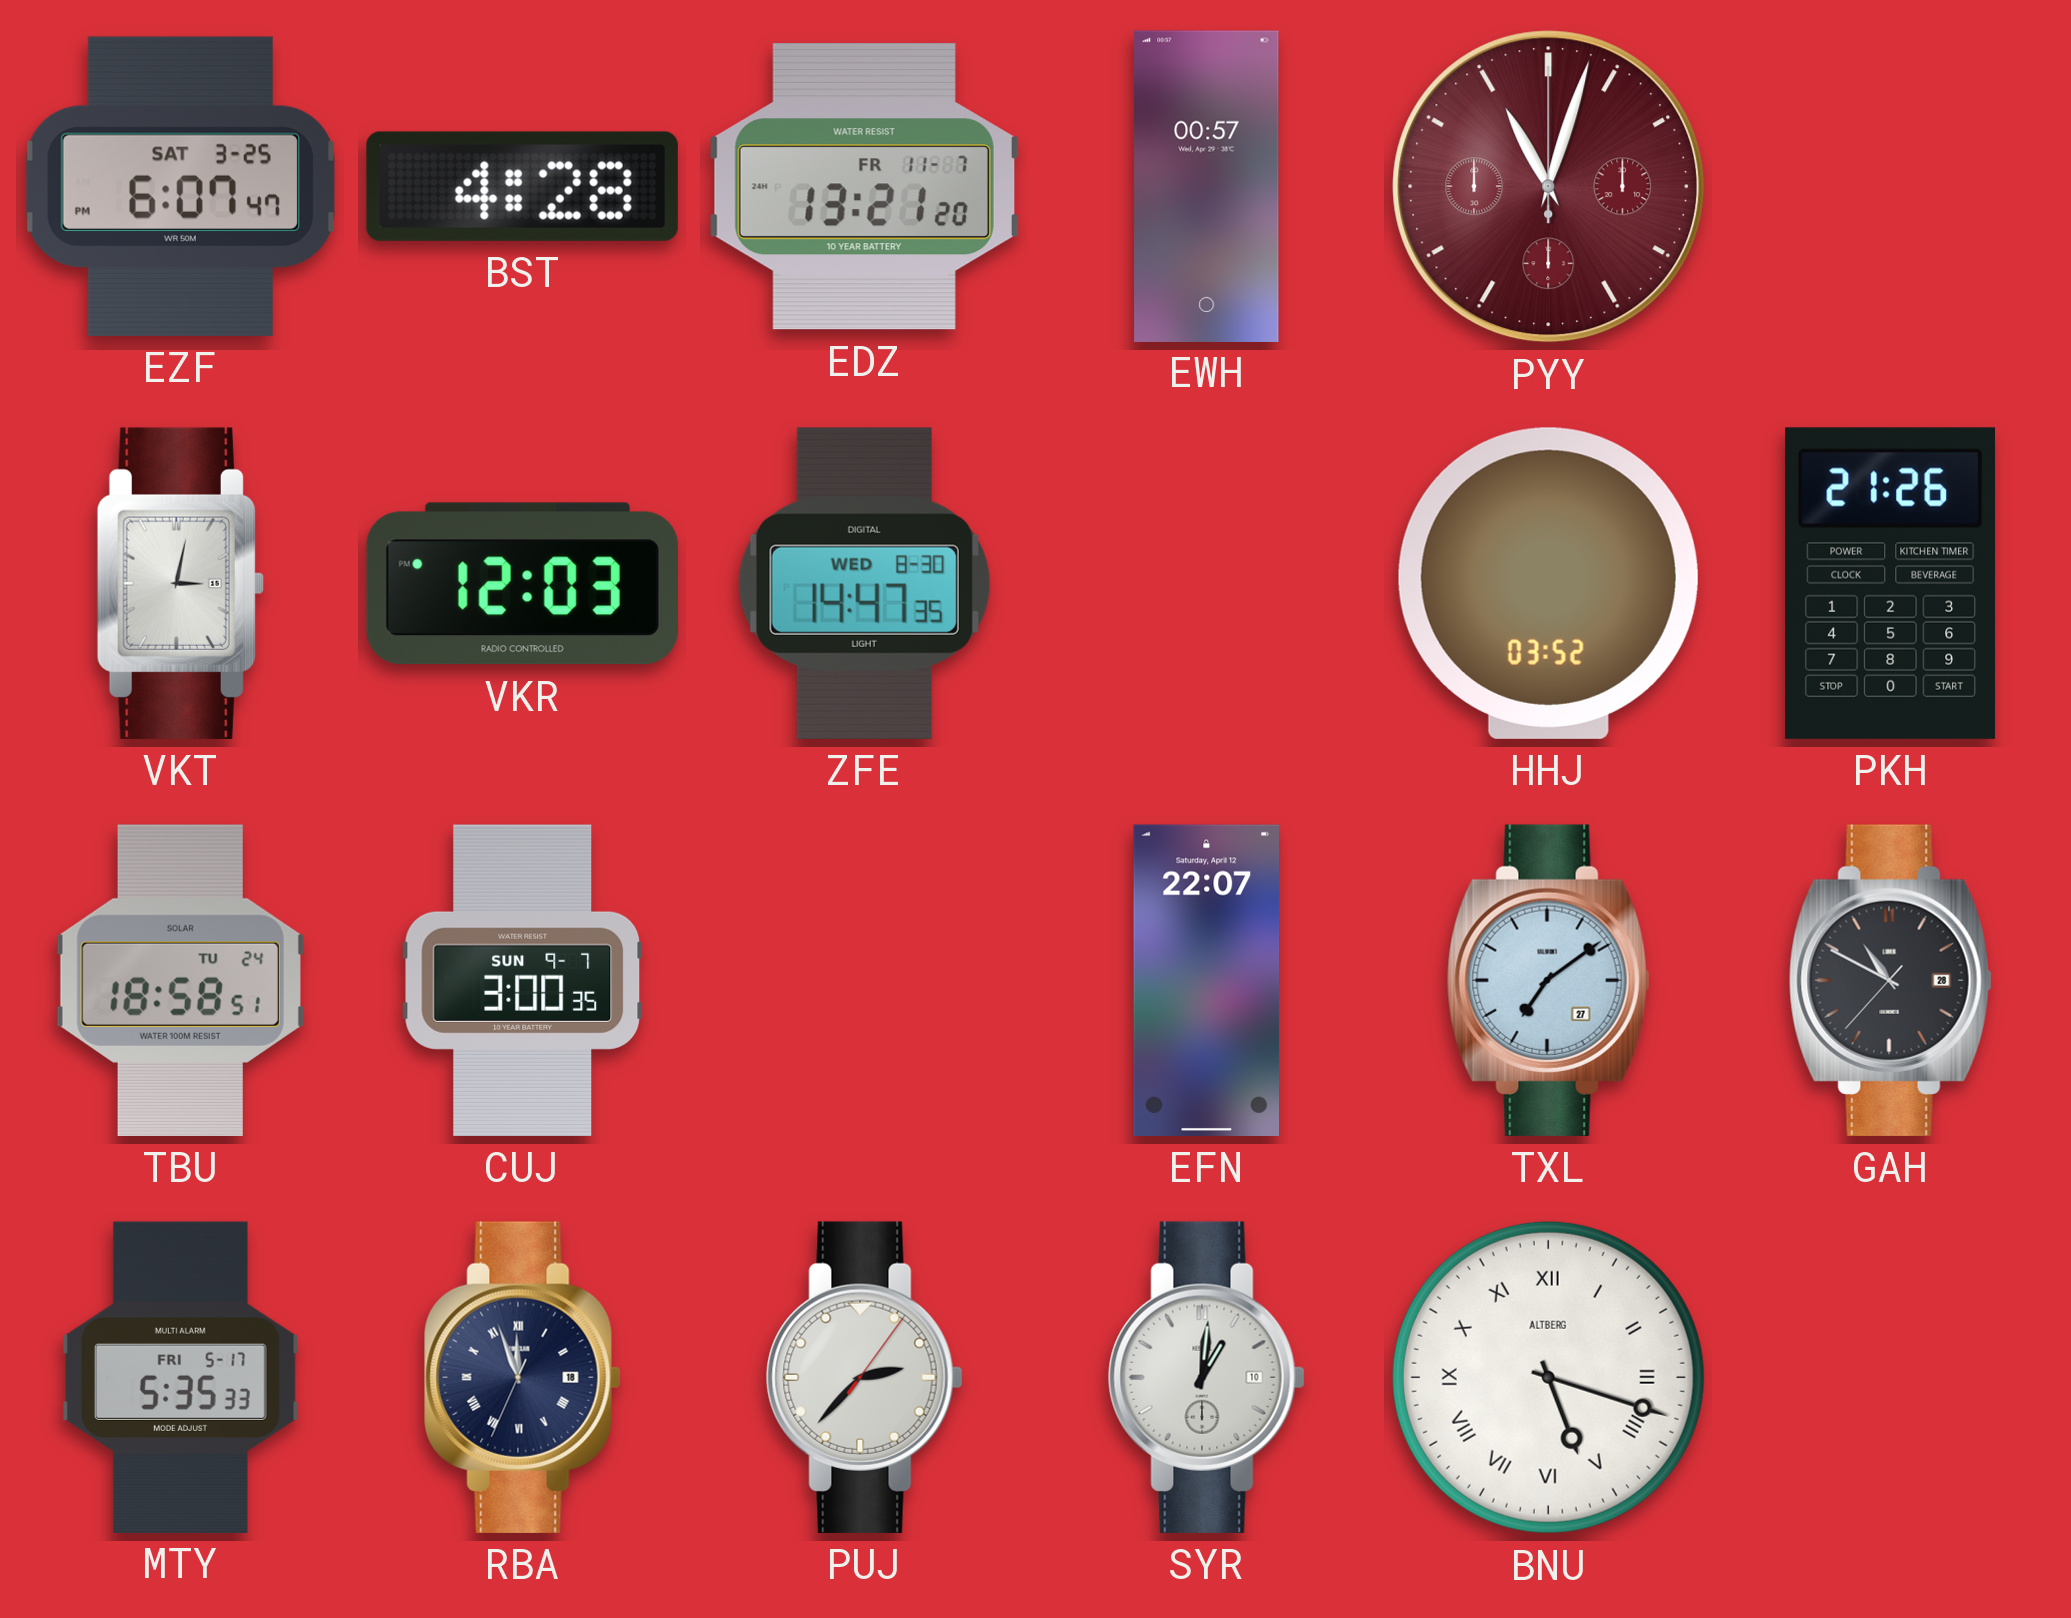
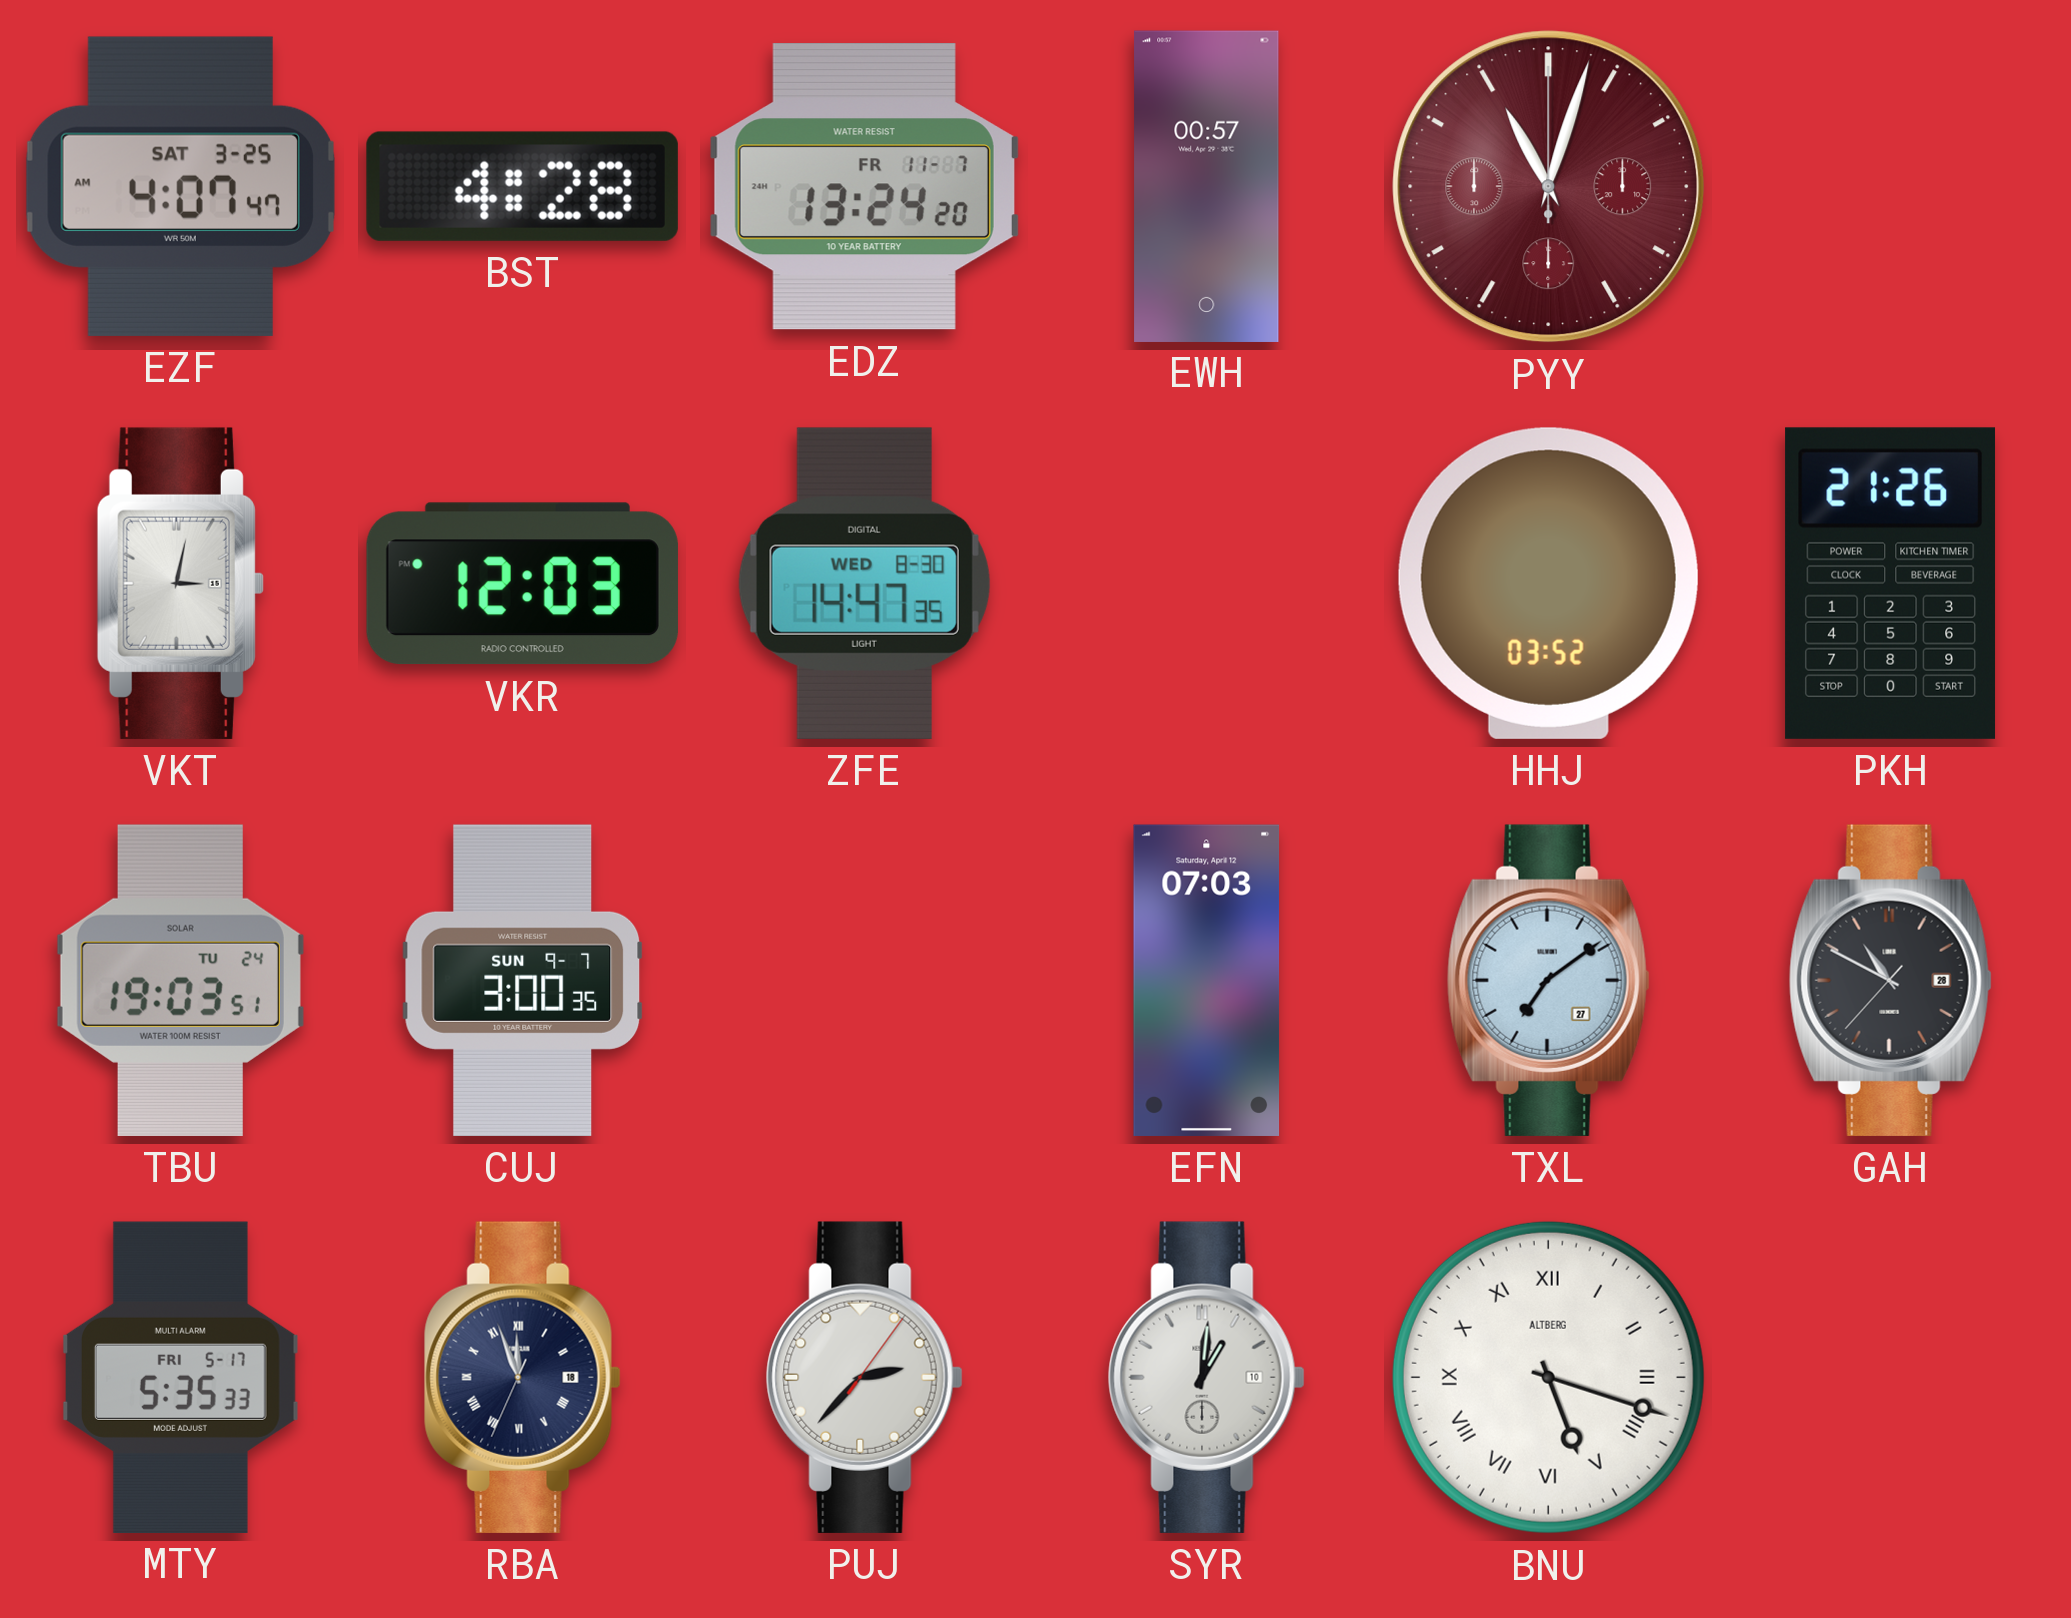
EZF: 6:07 -> 4:07
EDZ: 13:21 -> 13:24
TBU: 18:58 -> 19:03
EFN: 22:07 -> 07:03
